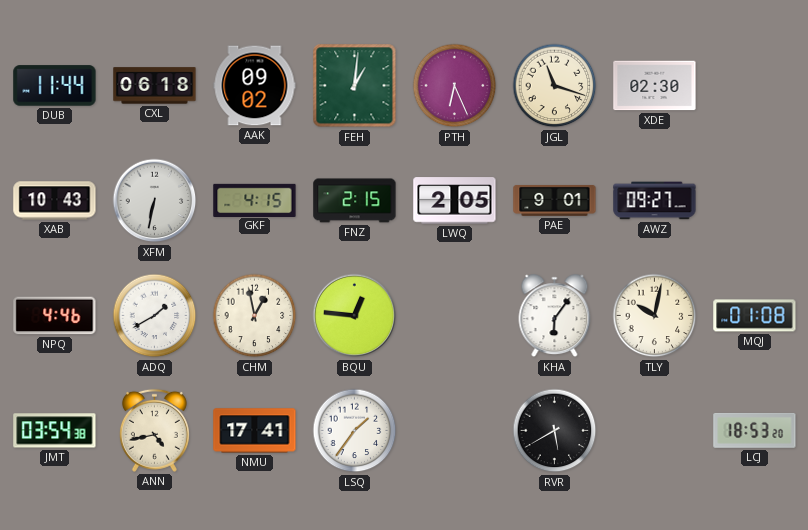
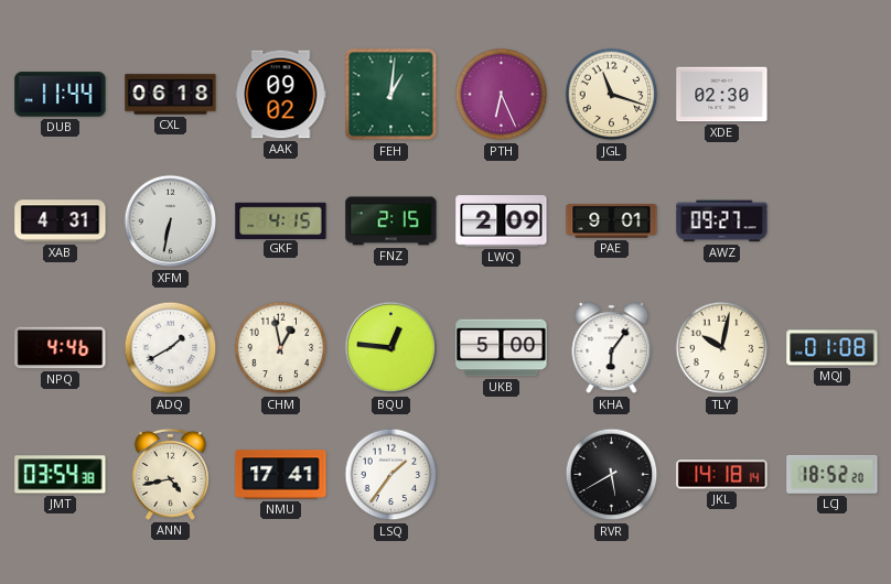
XAB: 10:43 -> 4:31
LWQ: 2:05 -> 2:09
UKB: none -> 5:00
JKL: none -> 14:18
LCJ: 18:53 -> 18:52
